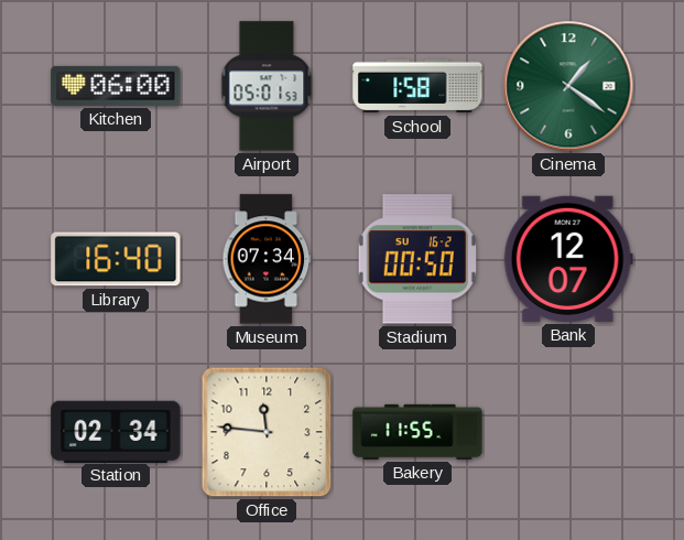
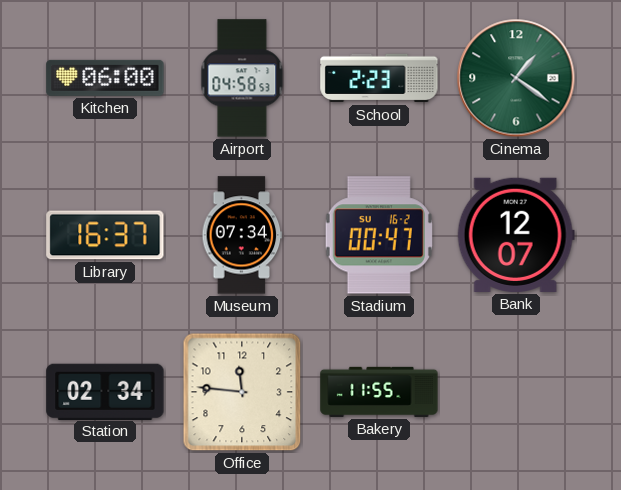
Airport: 05:01 -> 04:58
School: 1:58 -> 2:23
Library: 16:40 -> 16:37
Stadium: 00:50 -> 00:47
